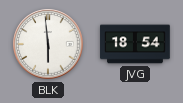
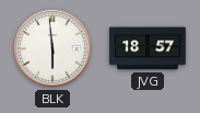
JVG: 18:54 -> 18:57
